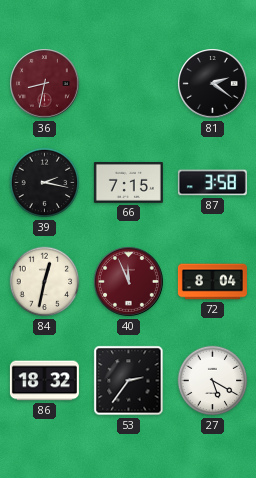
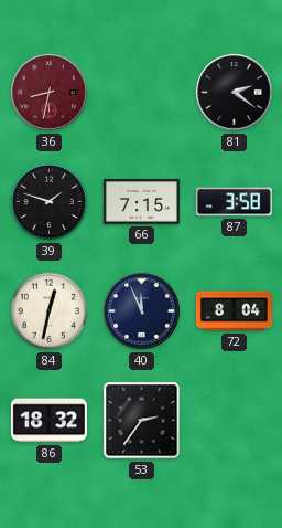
39: 2:17 -> 1:48
40 dial: burgundy -> navy
27: 5:20 -> none
